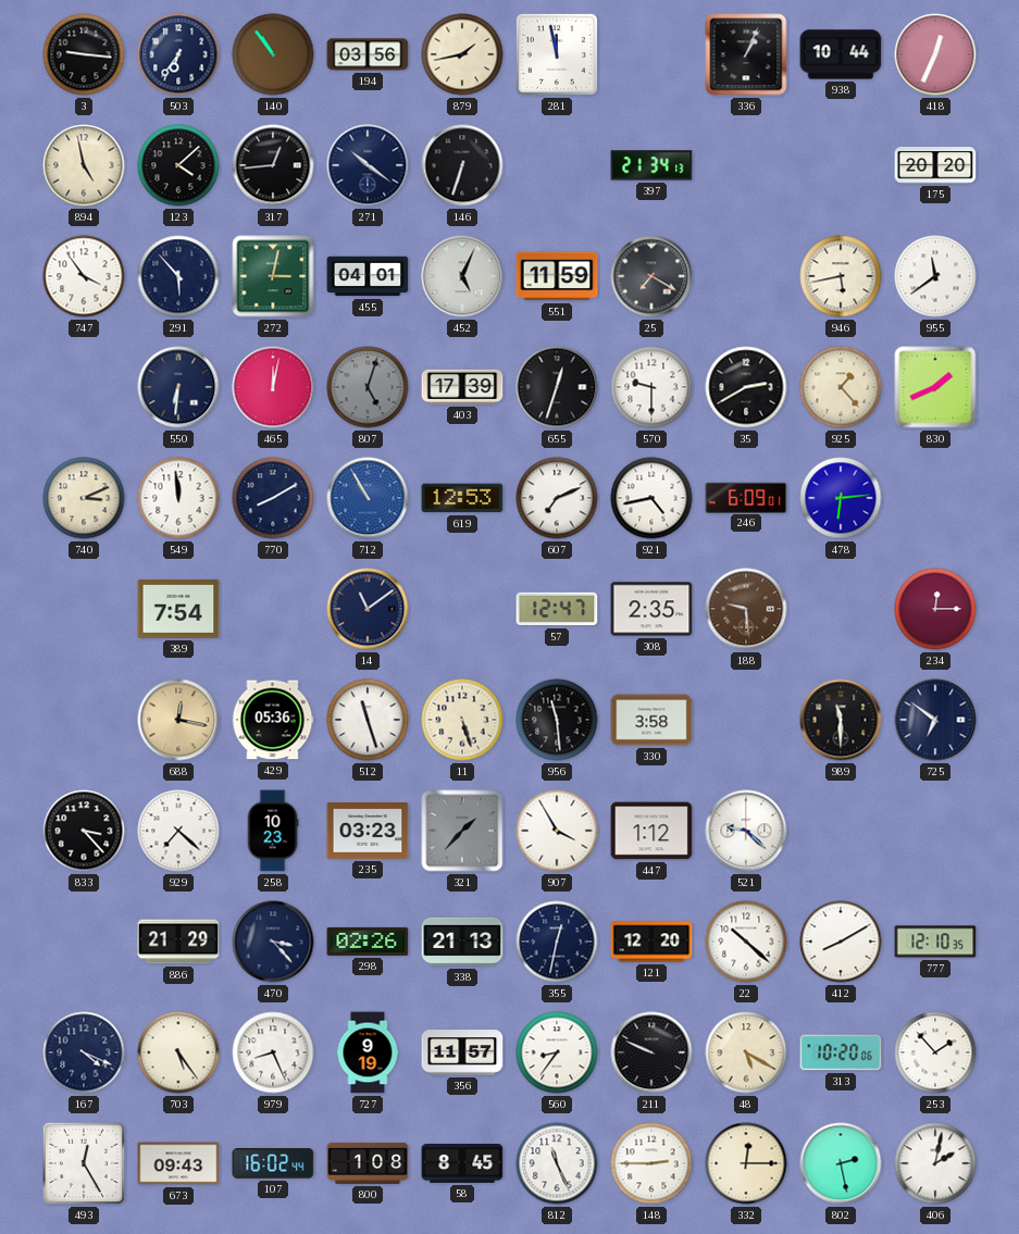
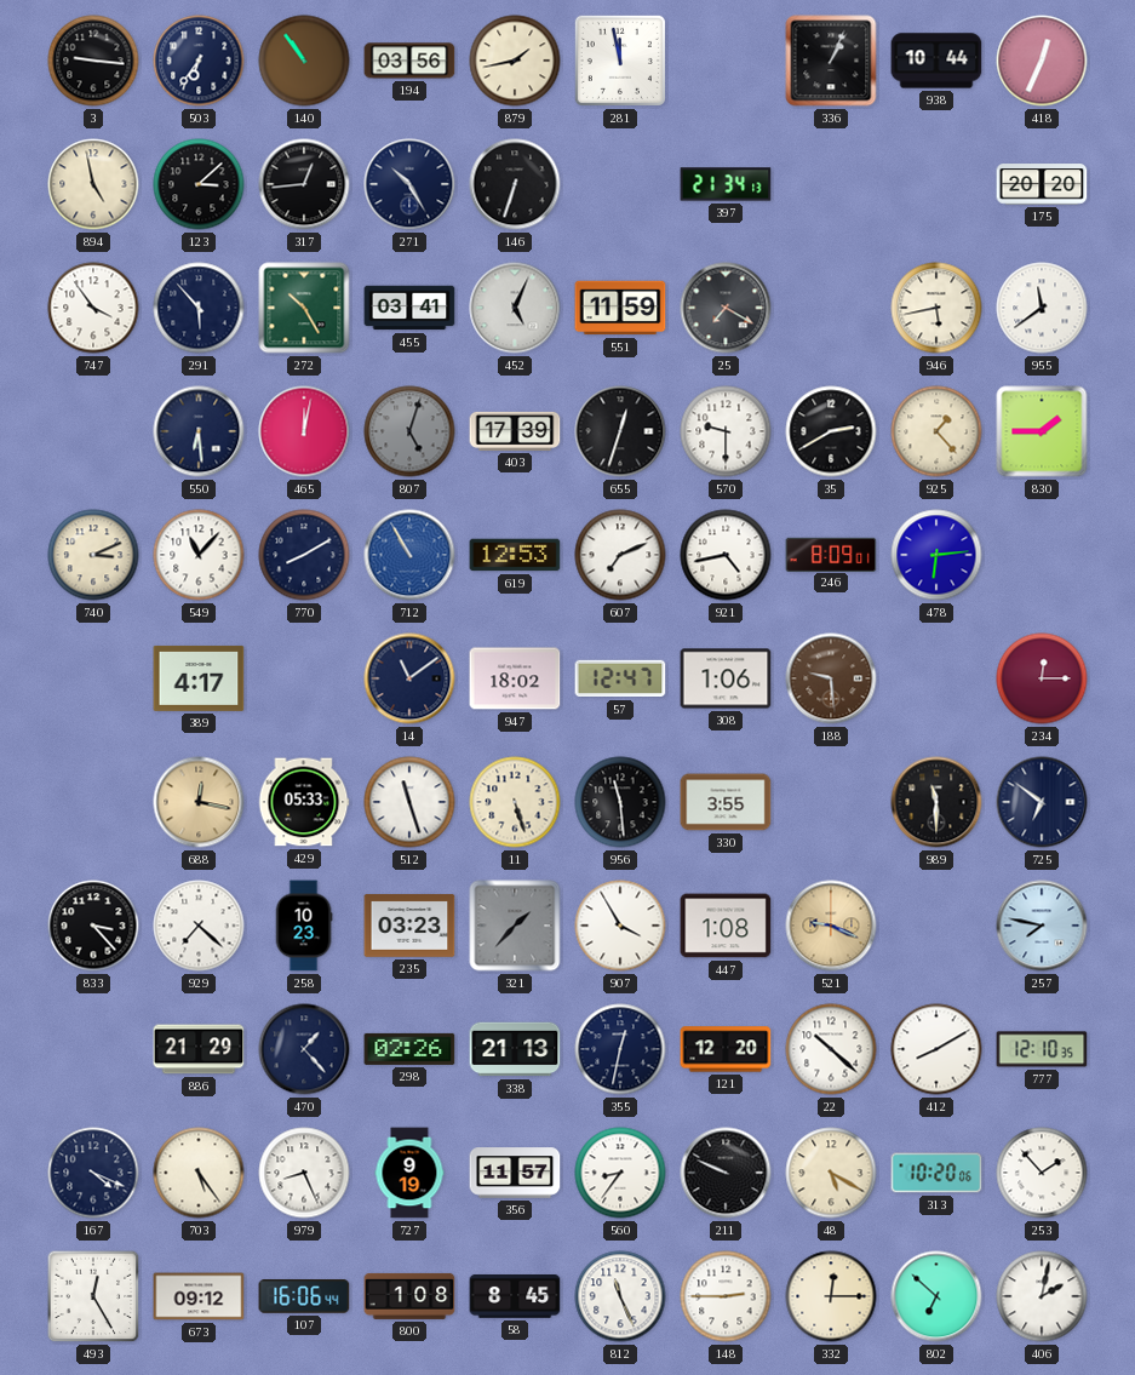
123: 4:08 -> 3:08
271: 10:21 -> 10:25
272: 3:02 -> 10:25
455: 04:01 -> 03:41
550: 6:31 -> 6:29
830: 1:41 -> 1:45
549: 11:59 -> 11:07
246: 6:09 -> 8:09
389: 7:54 -> 4:17
947: none -> 18:02
308: 2:35 -> 1:06
429: 05:36 -> 05:33
330: 3:58 -> 3:55
447: 1:12 -> 1:08
521: 9:22 -> 9:19
521 dial: white -> champagne
257: none -> 7:47
470: 3:23 -> 1:23
673: 09:43 -> 09:12
107: 16:02 -> 16:06
802: 2:28 -> 6:52
